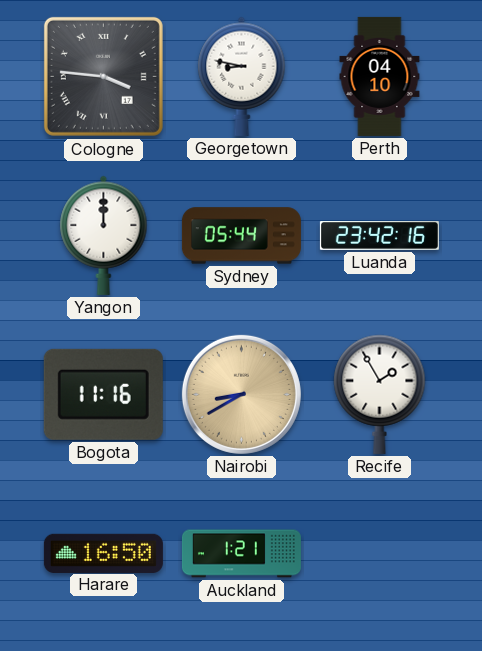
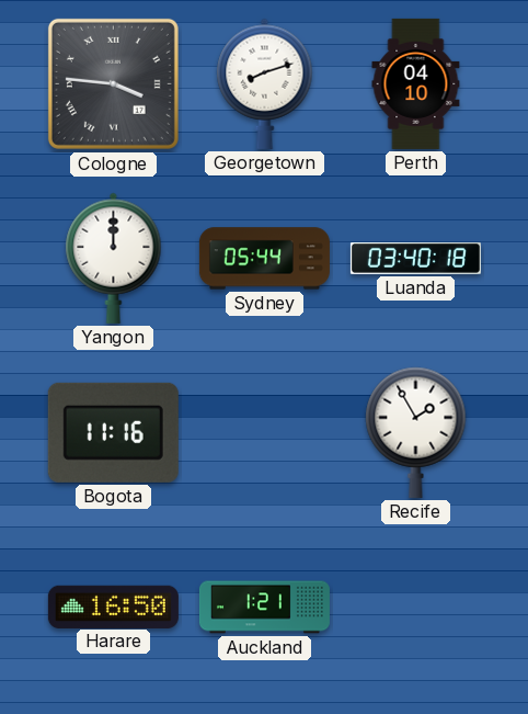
Georgetown: 8:47 -> 8:12
Luanda: 23:42 -> 03:40
Nairobi: 8:40 -> none
